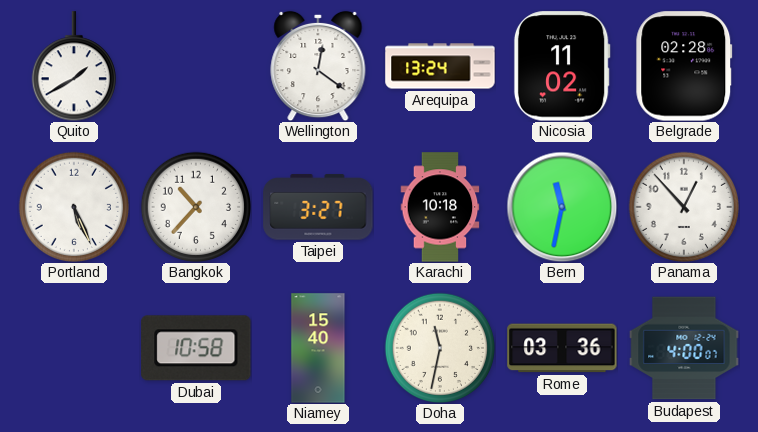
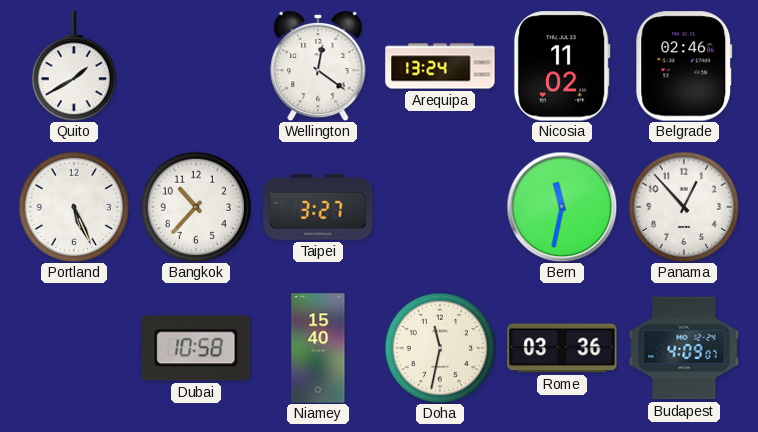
Belgrade: 02:28 -> 02:46
Karachi: 10:18 -> none
Budapest: 4:00 -> 4:09
